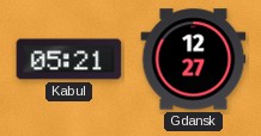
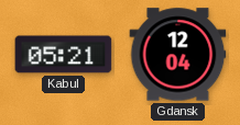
Gdansk: 12:27 -> 12:04
